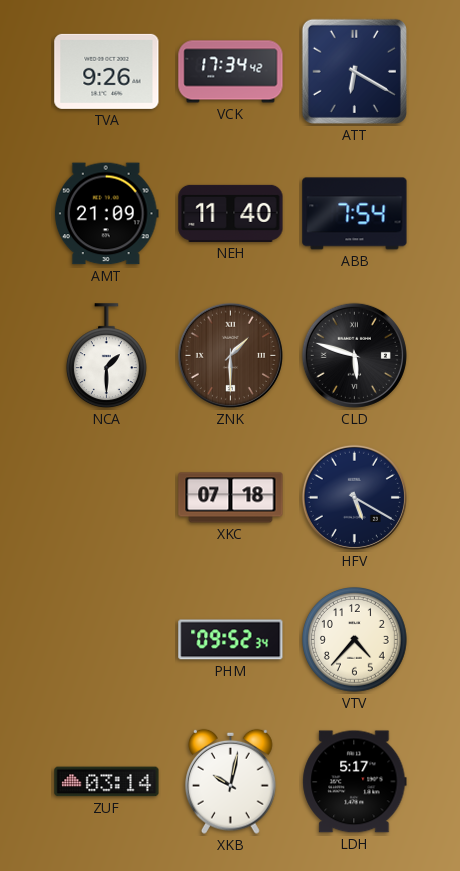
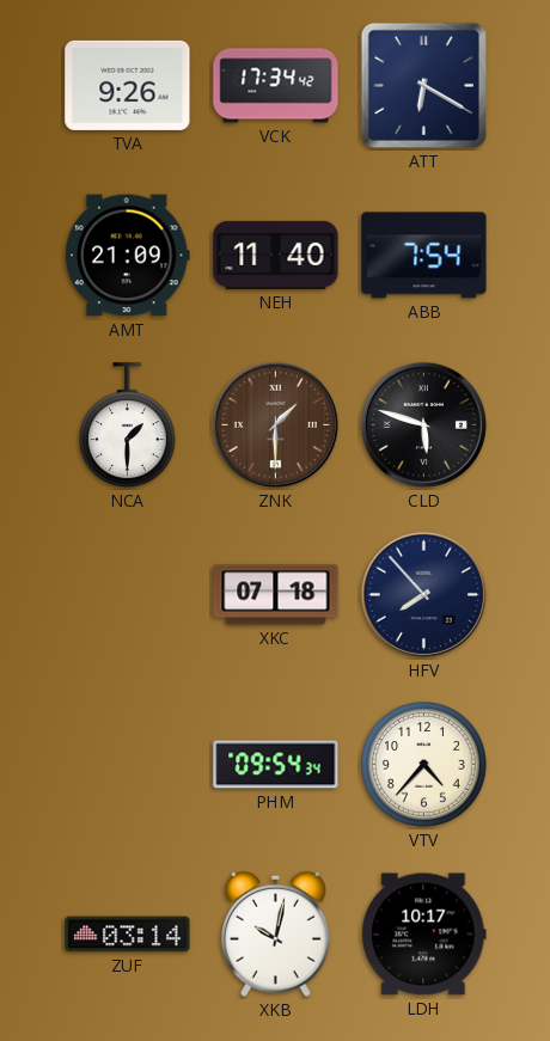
HFV: 5:20 -> 7:53
PHM: 09:52 -> 09:54
LDH: 5:17 -> 10:17
